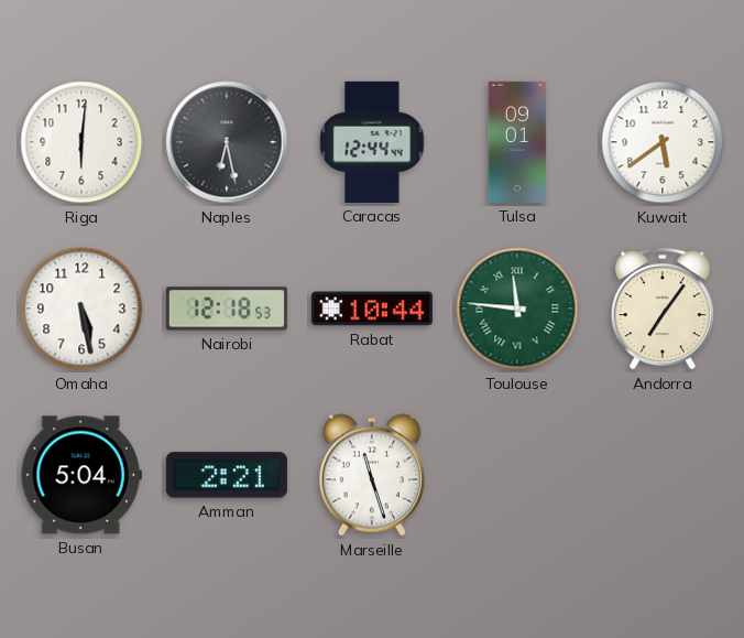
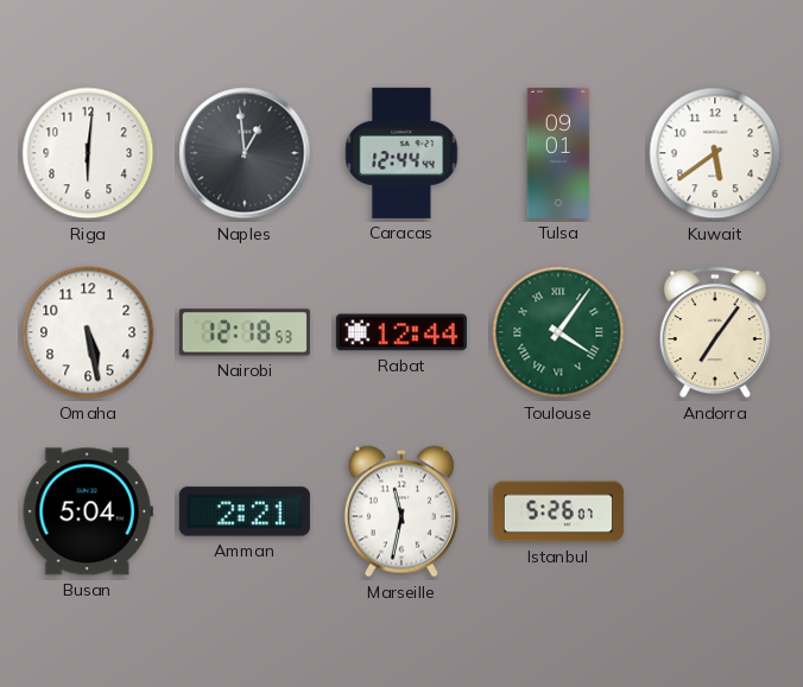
Naples: 6:28 -> 12:59
Rabat: 10:44 -> 12:44
Toulouse: 11:46 -> 4:06
Marseille: 11:27 -> 11:32
Istanbul: none -> 5:26
